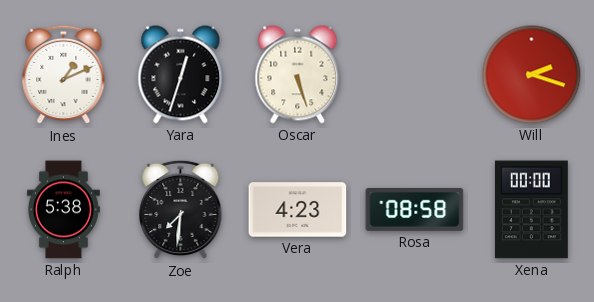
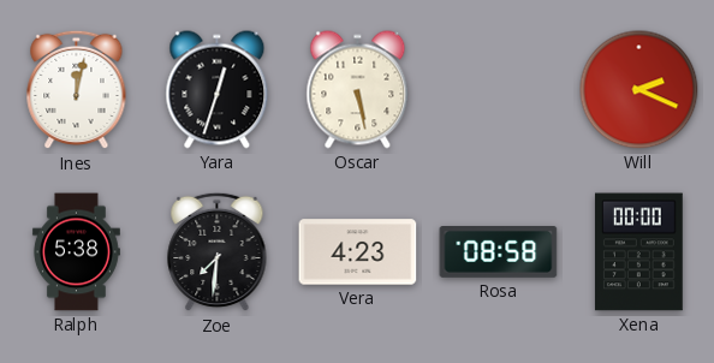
Ines: 1:11 -> 12:02
Oscar: 5:27 -> 5:28
Will: 2:18 -> 2:19
